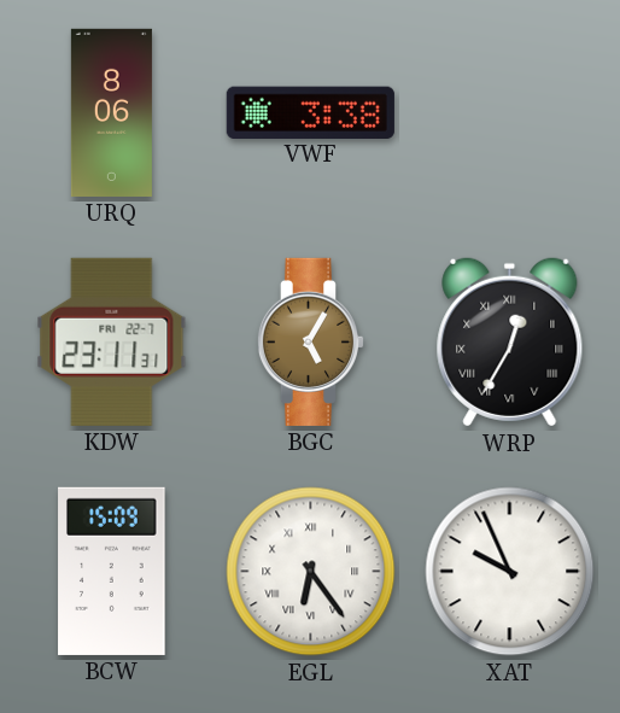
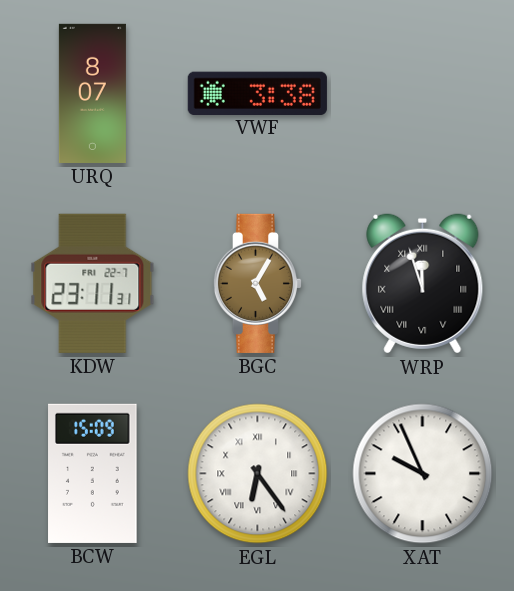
URQ: 8:06 -> 8:07
WRP: 12:35 -> 11:57
